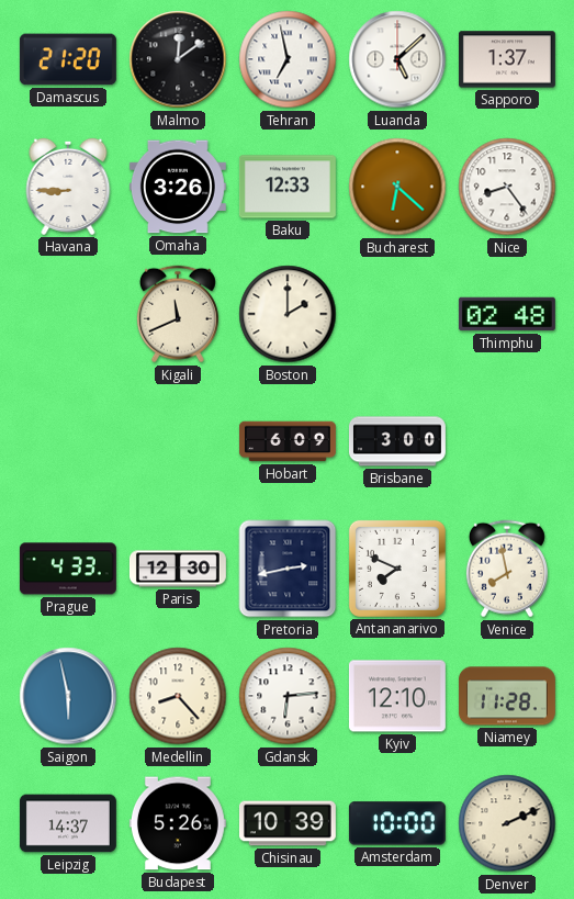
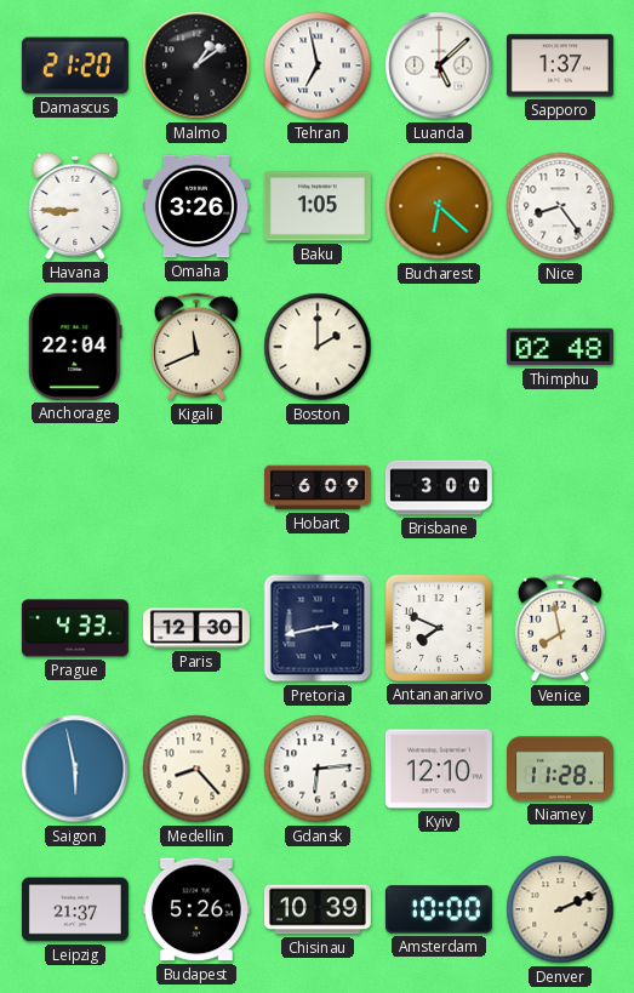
Malmo: 12:09 -> 1:09
Baku: 12:33 -> 1:05
Anchorage: none -> 22:04
Leipzig: 14:37 -> 21:37
